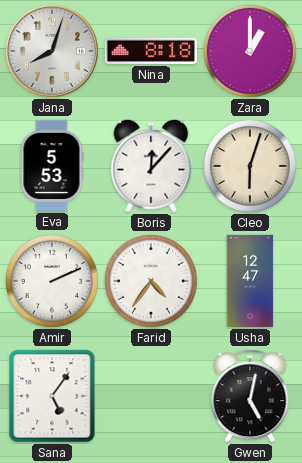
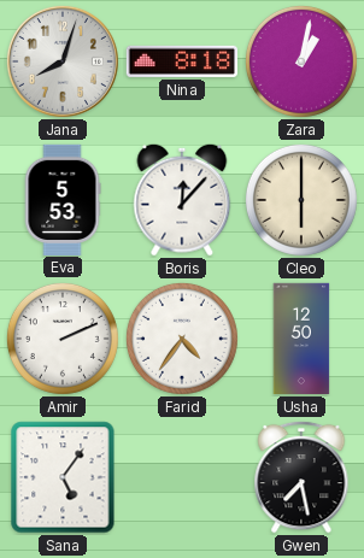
Zara: 1:00 -> 1:02
Cleo: 6:03 -> 6:00
Usha: 12:47 -> 12:50
Gwen: 5:02 -> 7:28
